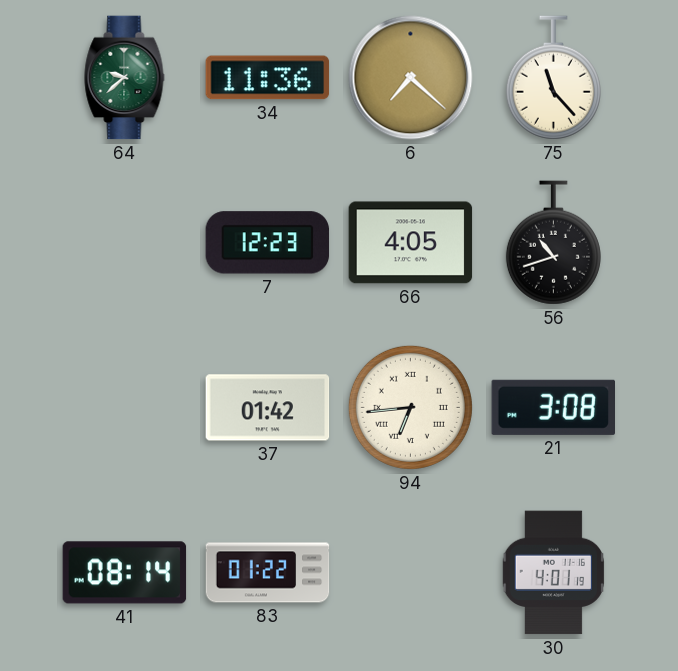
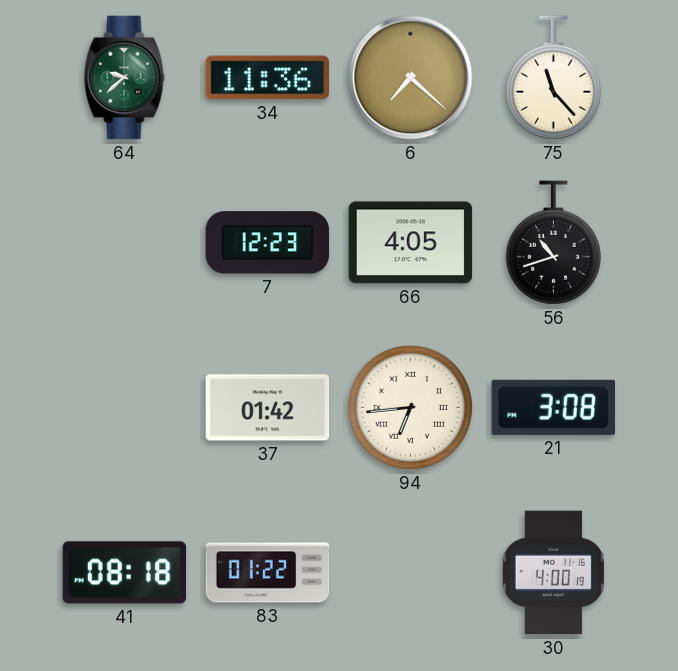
41: 08:14 -> 08:18
30: 4:01 -> 4:00
